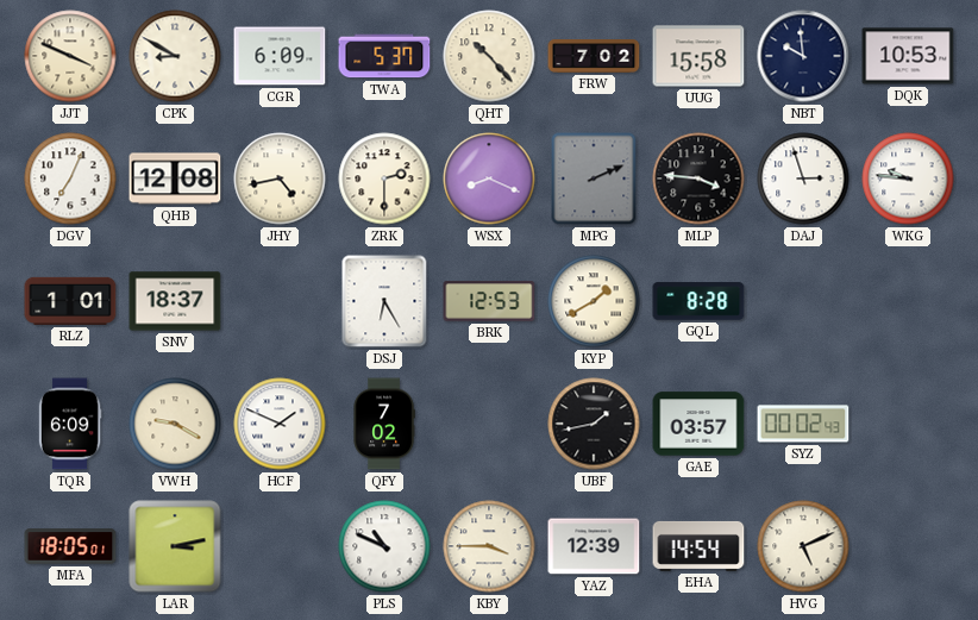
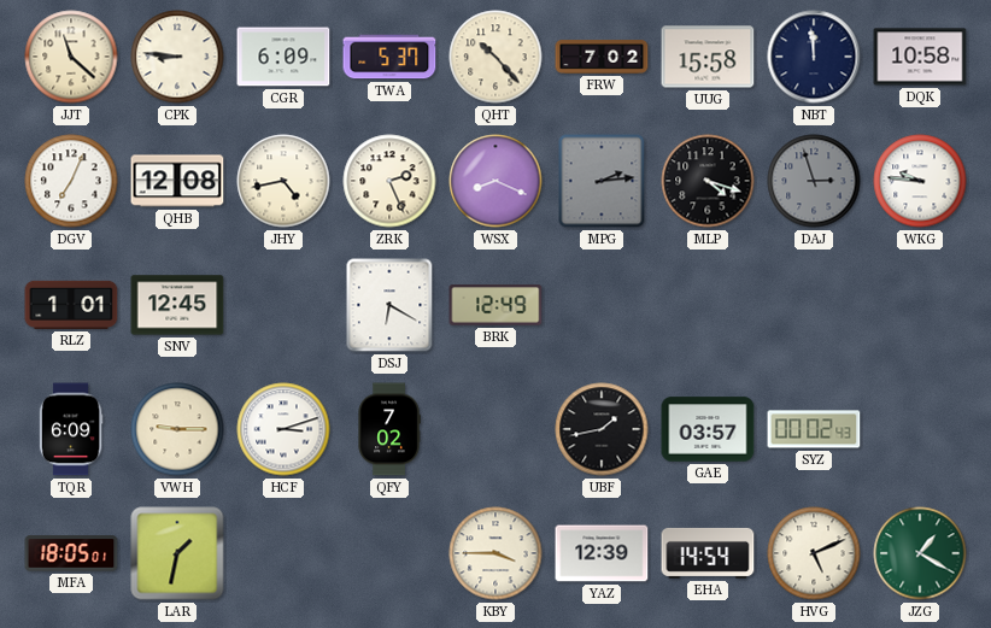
JJT: 3:49 -> 11:22
CPK: 8:50 -> 8:46
NBT: 9:59 -> 11:59
DQK: 10:53 -> 10:58
ZRK: 2:30 -> 2:26
MPG: 2:11 -> 2:14
MLP: 3:46 -> 4:18
DAJ dial: white -> grey
SNV: 18:37 -> 12:45
DSJ: 6:25 -> 6:20
BRK: 12:53 -> 12:49
KYP: 1:40 -> none
GQL: 8:28 -> none
VWH: 9:20 -> 9:15
HCF: 1:49 -> 3:12
LAR: 3:13 -> 1:32
PLS: 10:49 -> none
JZG: none -> 1:20
